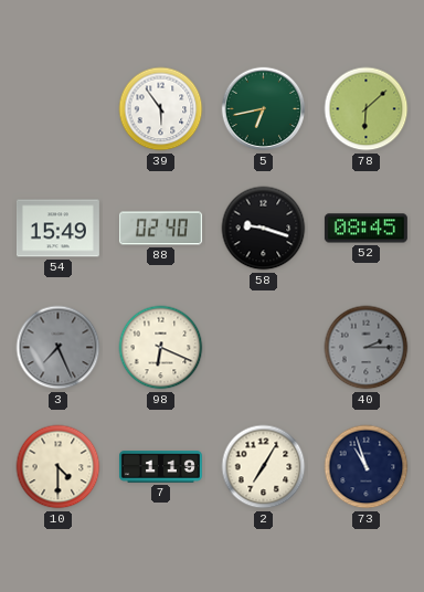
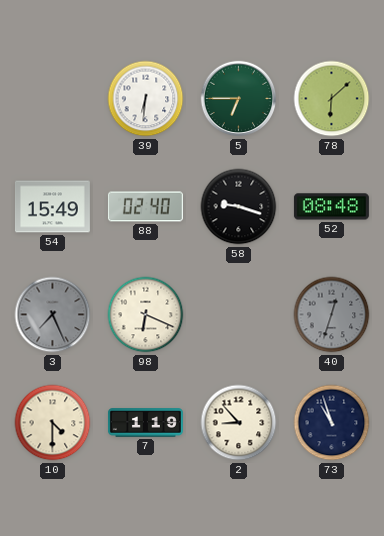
39: 5:54 -> 6:31
5: 6:43 -> 6:45
52: 08:45 -> 08:48
40: 2:15 -> 12:33
2: 7:05 -> 8:53
